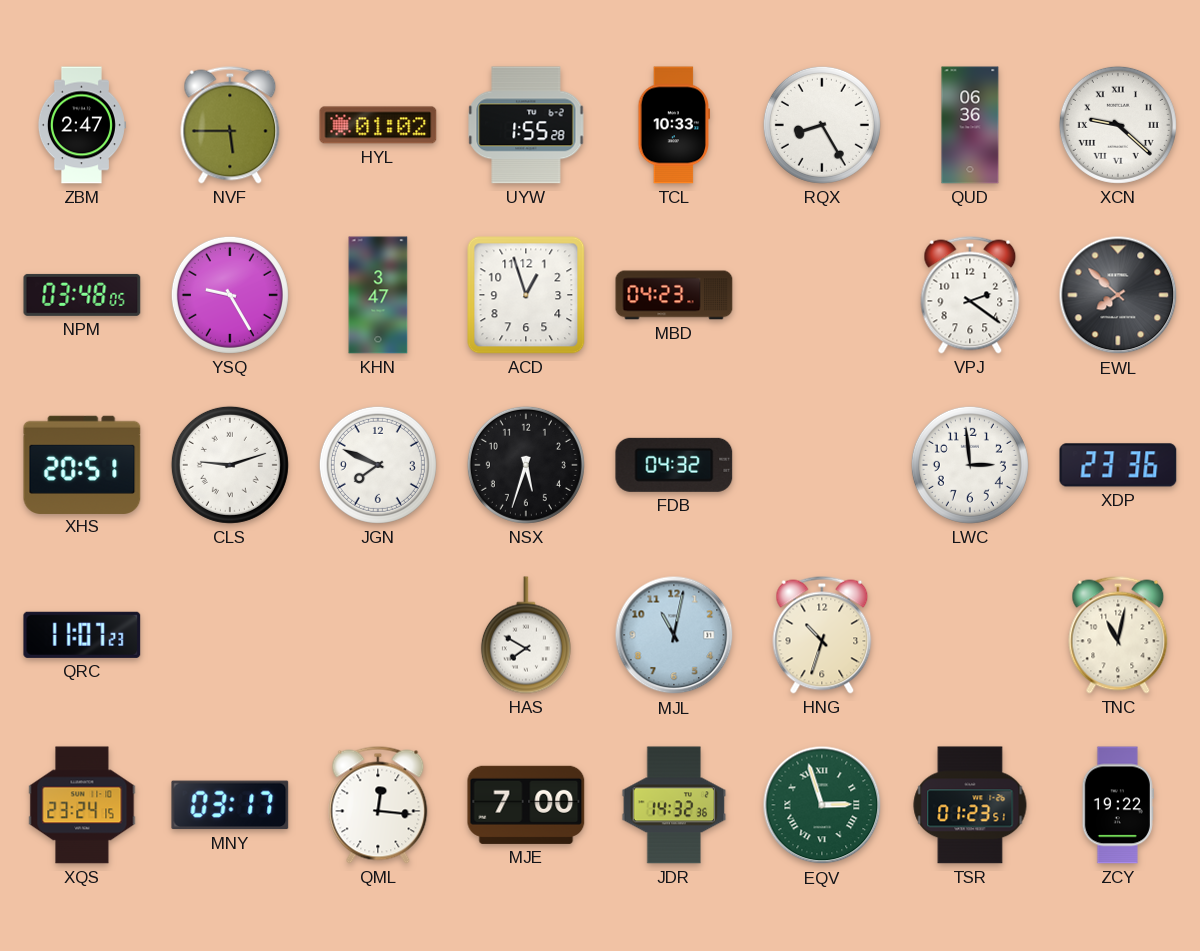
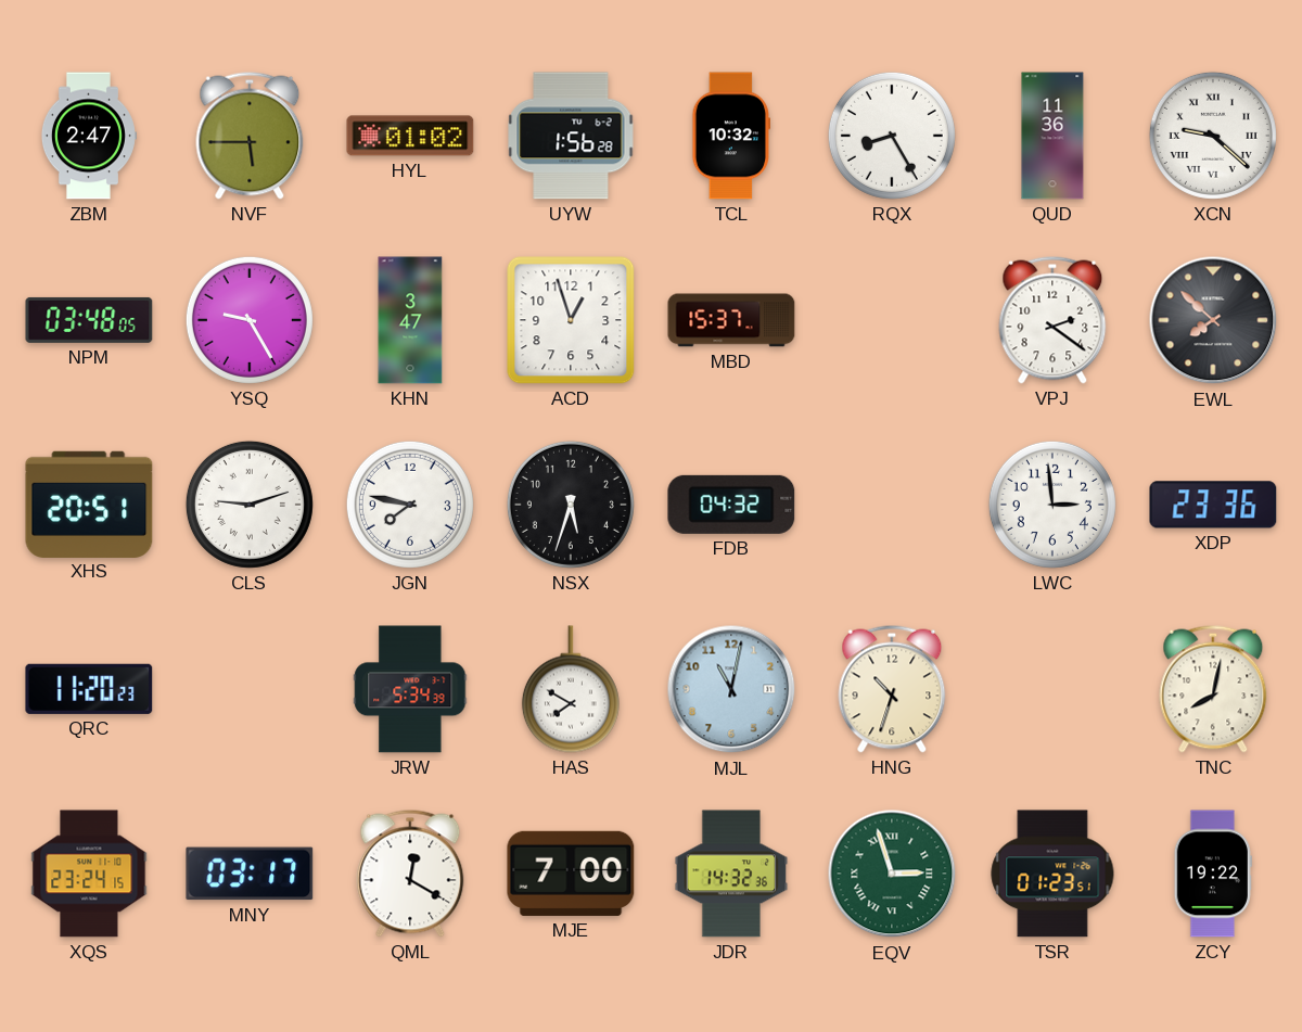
UYW: 1:55 -> 1:56
TCL: 10:33 -> 10:32
QUD: 06:36 -> 11:36
MBD: 04:23 -> 15:37
JGN: 7:49 -> 7:47
QRC: 11:07 -> 11:20
JRW: none -> 5:34
TNC: 11:02 -> 8:02
QML: 12:16 -> 12:20
